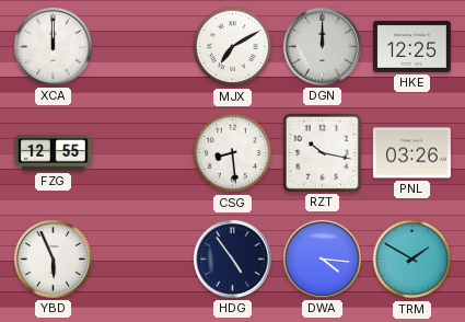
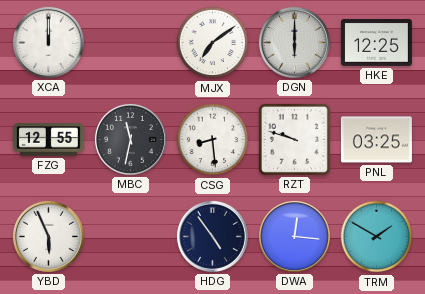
MJX: 7:10 -> 7:09
DGN: 12:00 -> 6:00
MBC: none -> 11:32
RZT: 10:17 -> 9:48
PNL: 03:26 -> 03:25
DWA: 4:16 -> 12:16
